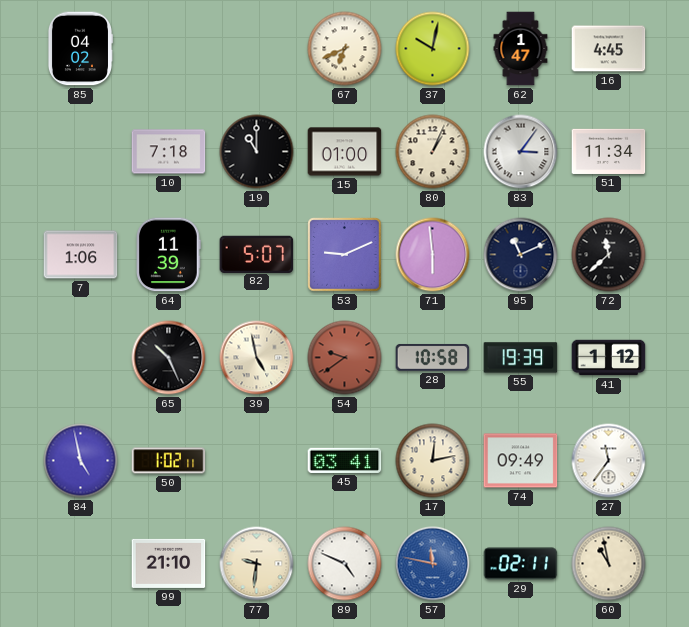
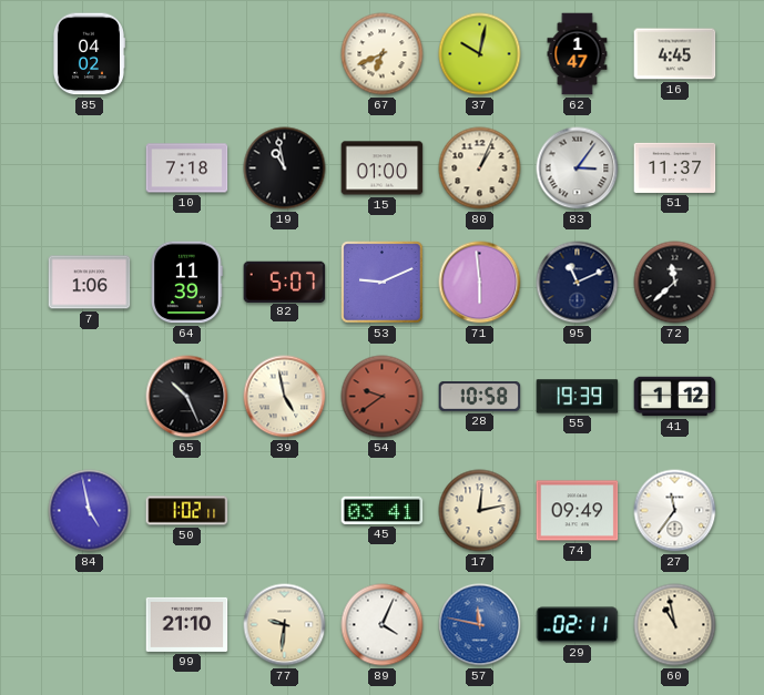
19: 11:00 -> 10:58
51: 11:34 -> 11:37
89: 4:49 -> 4:04
